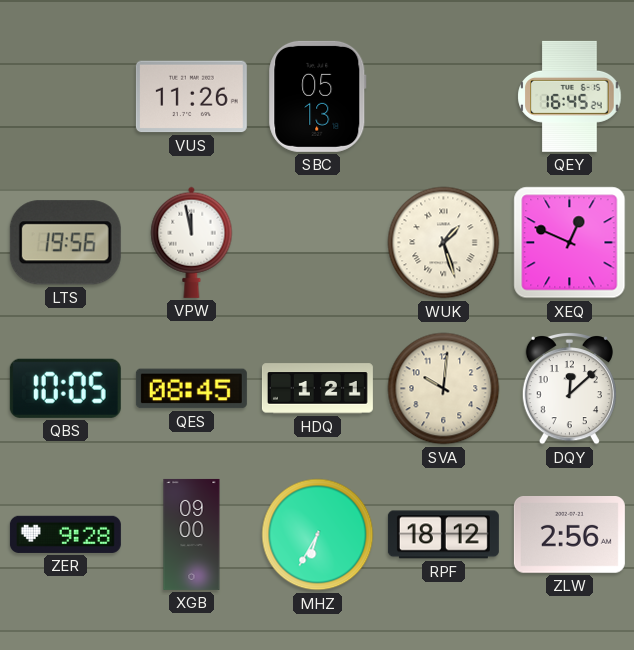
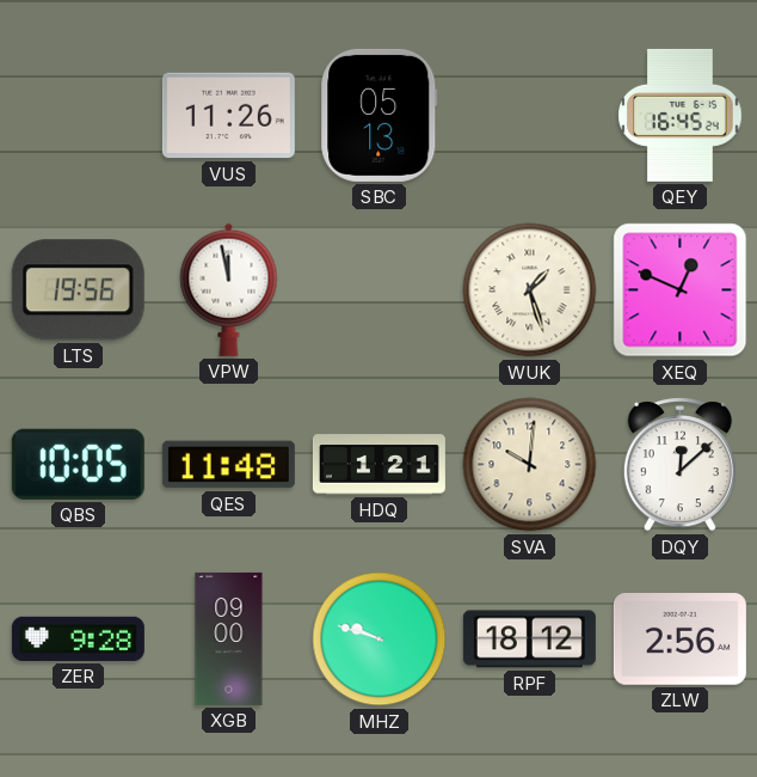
QES: 08:45 -> 11:48
MHZ: 6:35 -> 9:48
